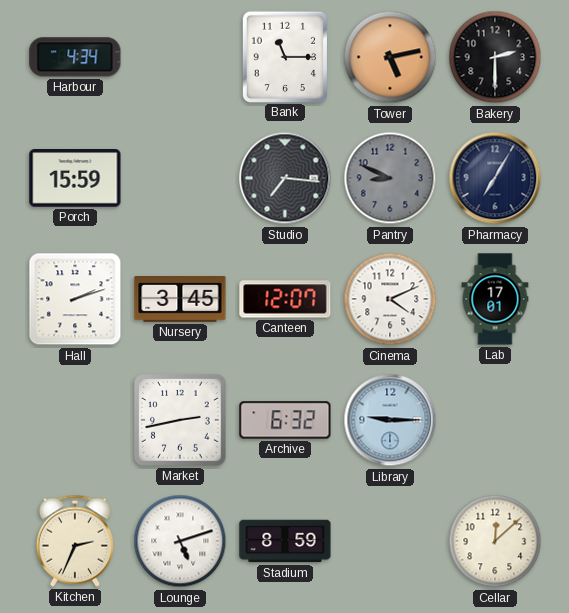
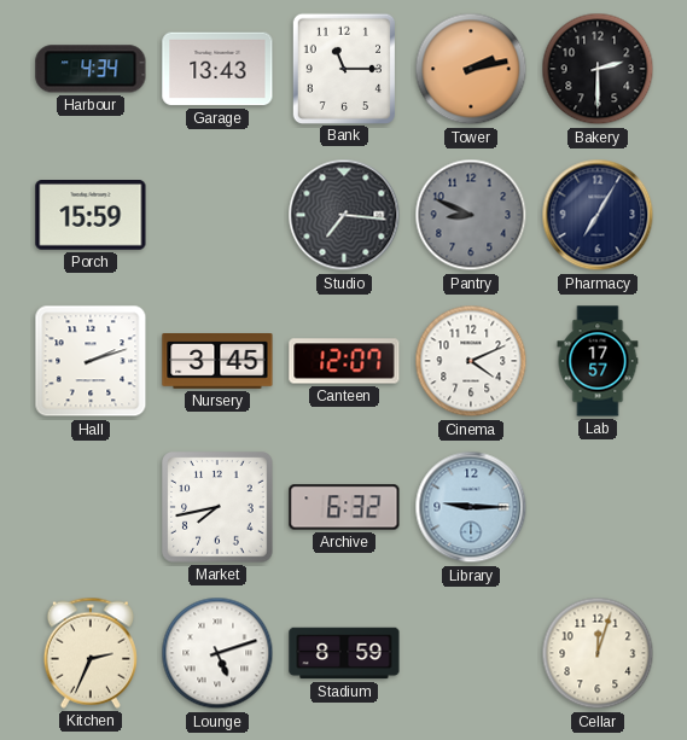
Garage: none -> 13:43
Tower: 5:13 -> 2:13
Lab: 17:01 -> 17:57
Market: 2:43 -> 7:43
Cellar: 12:08 -> 12:03
